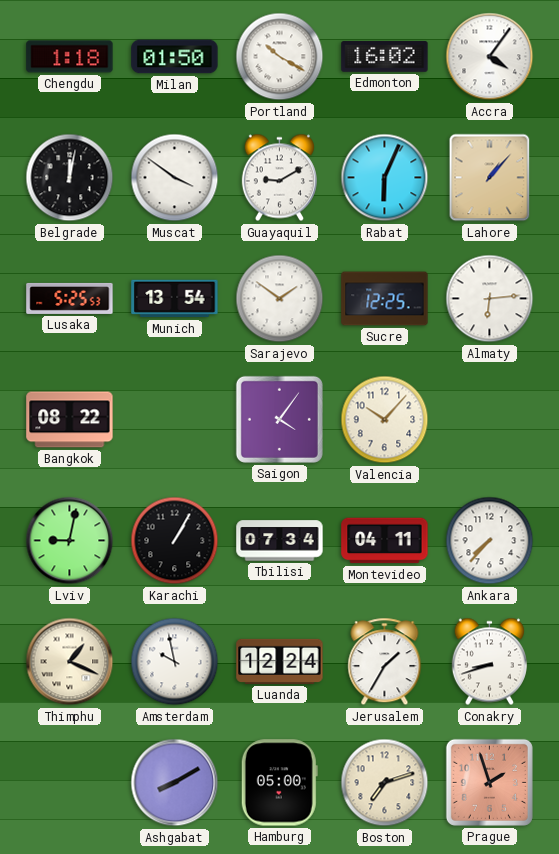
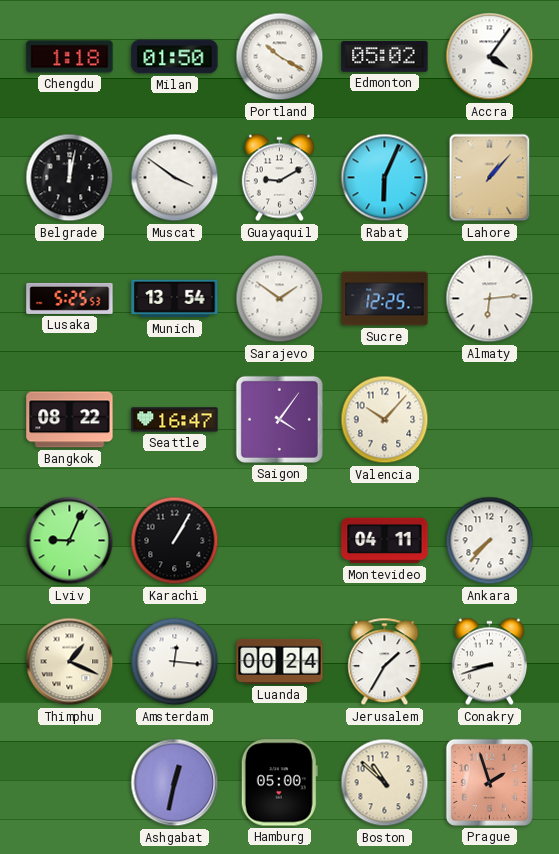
Edmonton: 16:02 -> 05:02
Seattle: none -> 16:47
Lviv: 9:02 -> 9:04
Tbilisi: 07:34 -> none
Amsterdam: 9:58 -> 12:16
Luanda: 12:24 -> 00:24
Ashgabat: 8:10 -> 12:32
Boston: 7:12 -> 10:52
